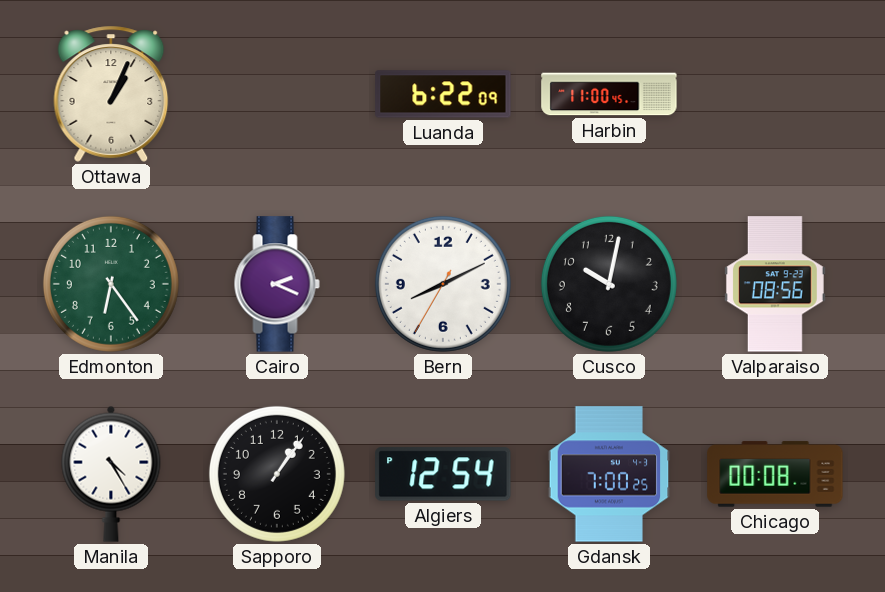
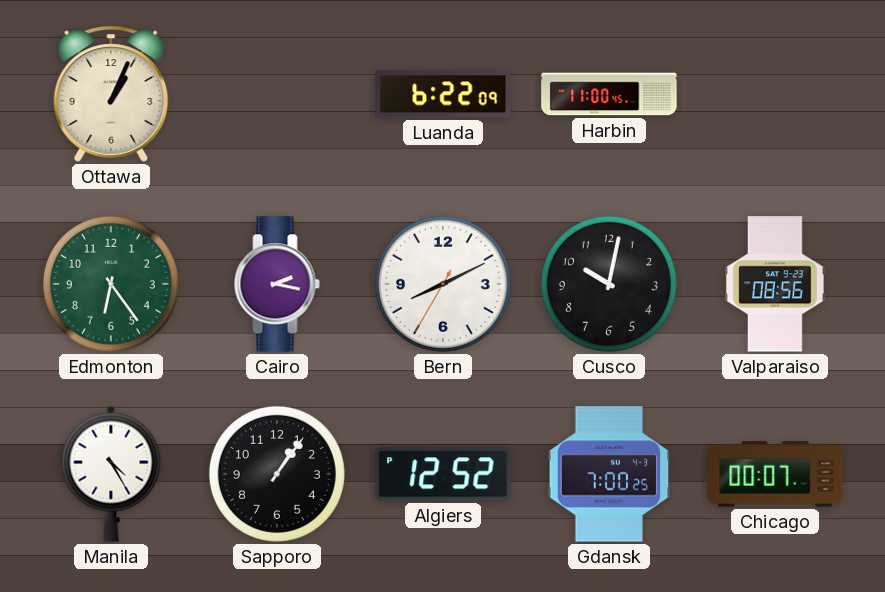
Cairo: 2:19 -> 2:17
Algiers: 12:54 -> 12:52
Chicago: 00:08 -> 00:07
